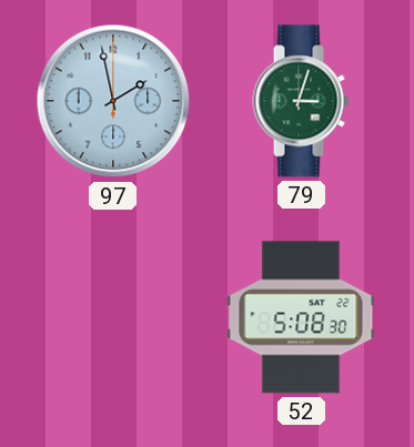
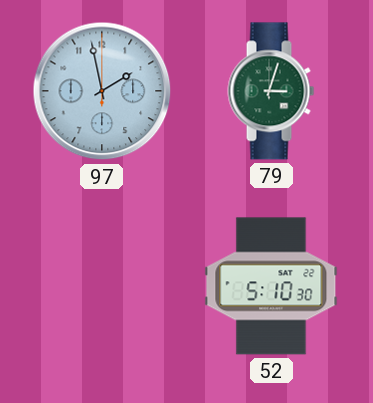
52: 5:08 -> 5:10
